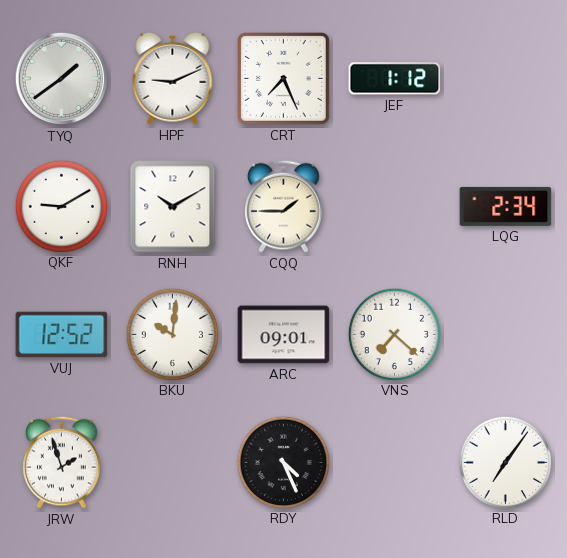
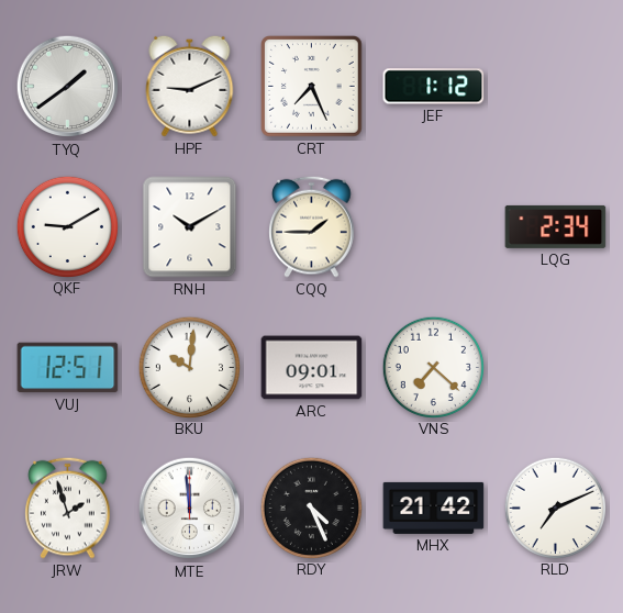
VUJ: 12:52 -> 12:51
MTE: none -> 11:59
MHX: none -> 21:42
RLD: 7:06 -> 7:11
